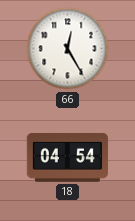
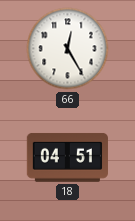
18: 04:54 -> 04:51
